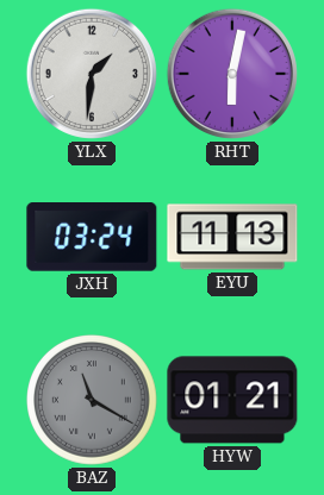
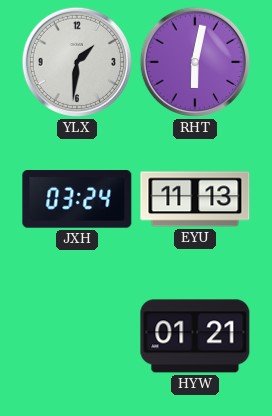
BAZ: 11:20 -> none
